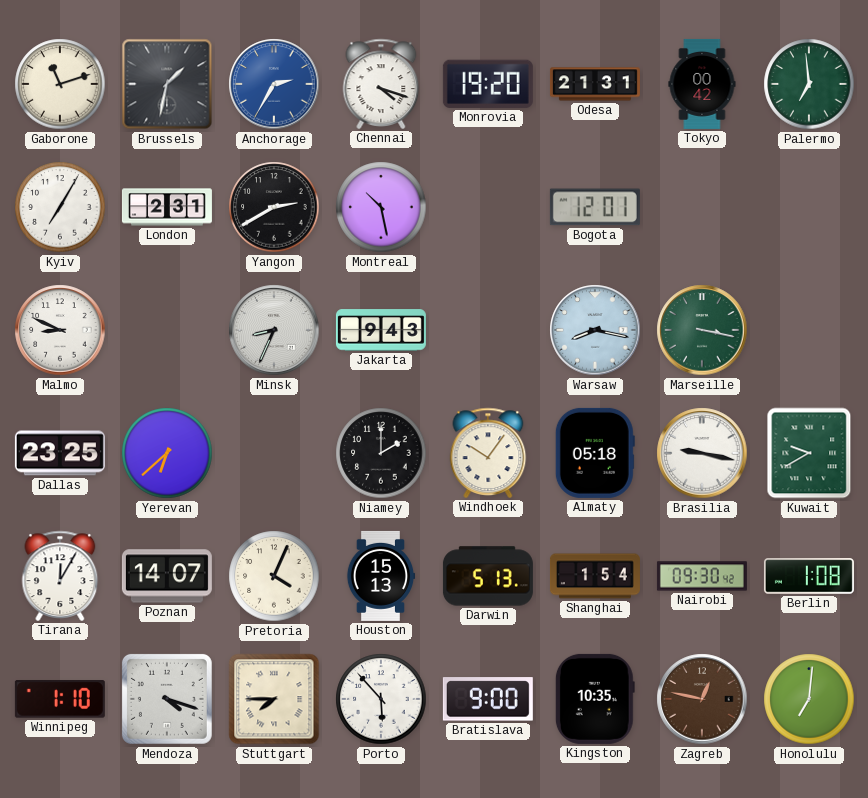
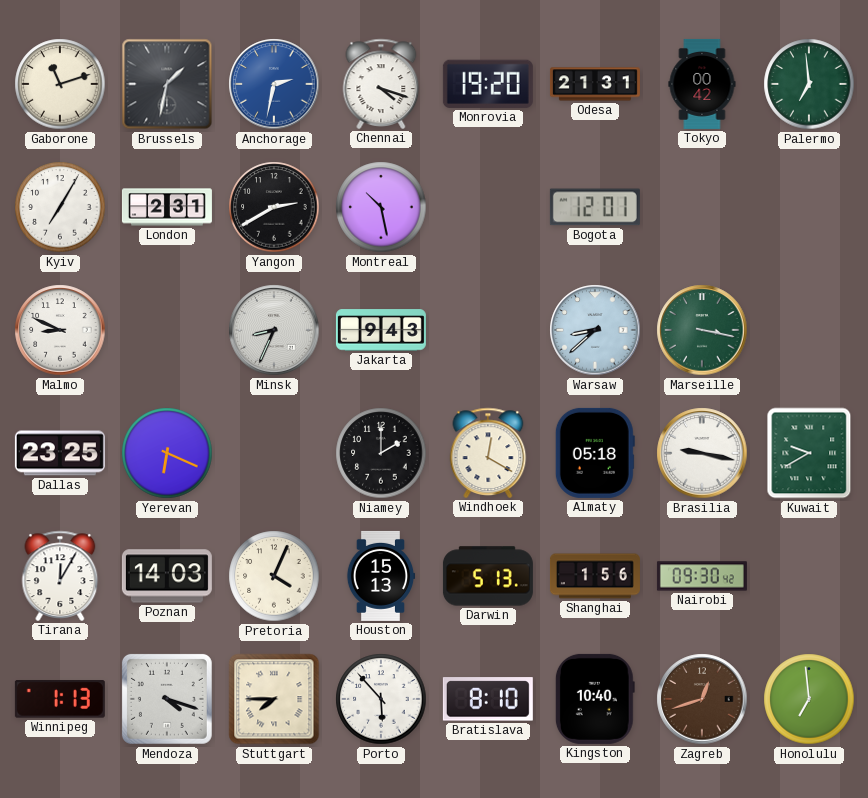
Anchorage: 2:35 -> 2:32
Warsaw: 8:17 -> 8:38
Yerevan: 6:38 -> 6:19
Windhoek: 10:06 -> 12:20
Poznan: 14:07 -> 14:03
Shanghai: 1:54 -> 1:56
Berlin: 1:08 -> none
Winnipeg: 1:10 -> 1:13
Bratislava: 9:00 -> 8:10
Kingston: 10:35 -> 10:40
Zagreb: 12:47 -> 12:42
Honolulu: 7:01 -> 6:59
